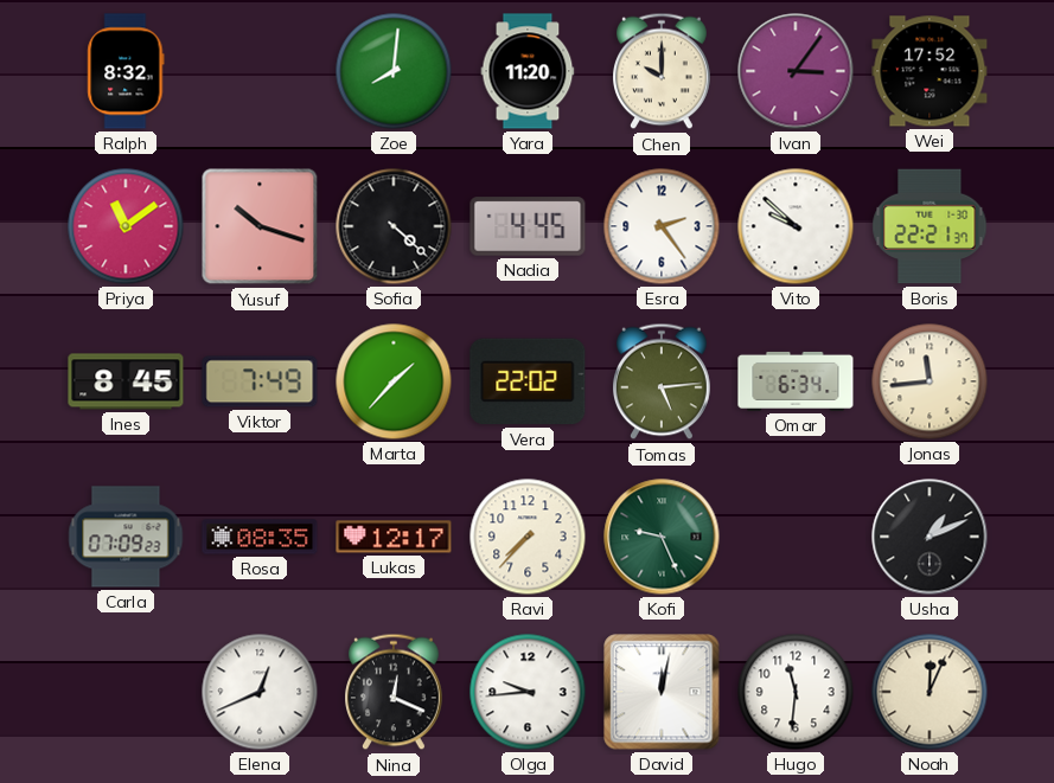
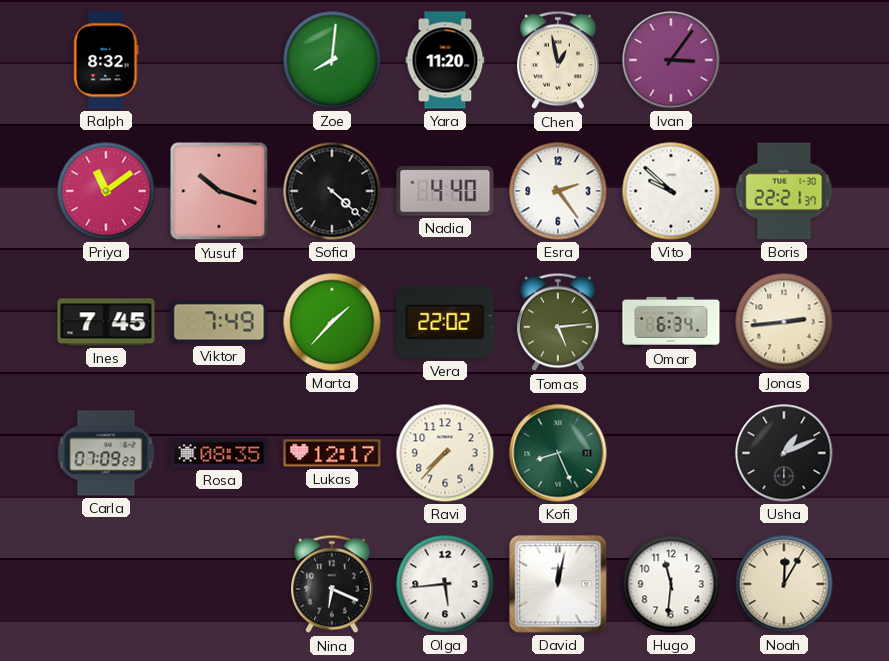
Chen: 10:00 -> 12:58
Wei: 17:52 -> none
Nadia: 4:45 -> 4:40
Ines: 8:45 -> 7:45
Jonas: 11:44 -> 2:44
Kofi: 9:26 -> 8:26
Elena: 12:41 -> none
Nina: 12:19 -> 6:19
Olga: 9:44 -> 5:44
Noah: 12:04 -> 12:05
